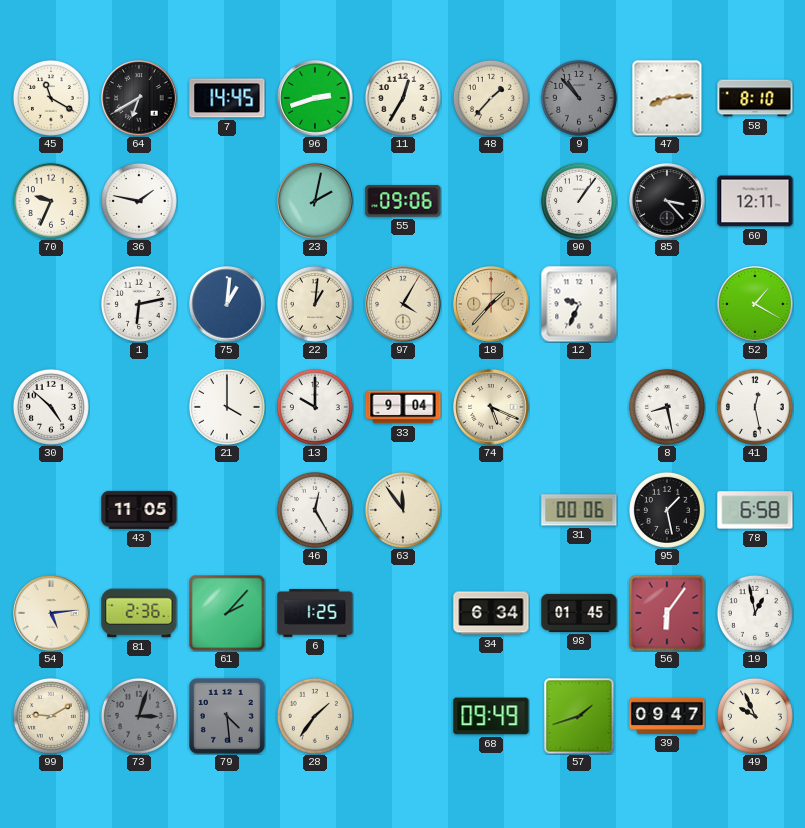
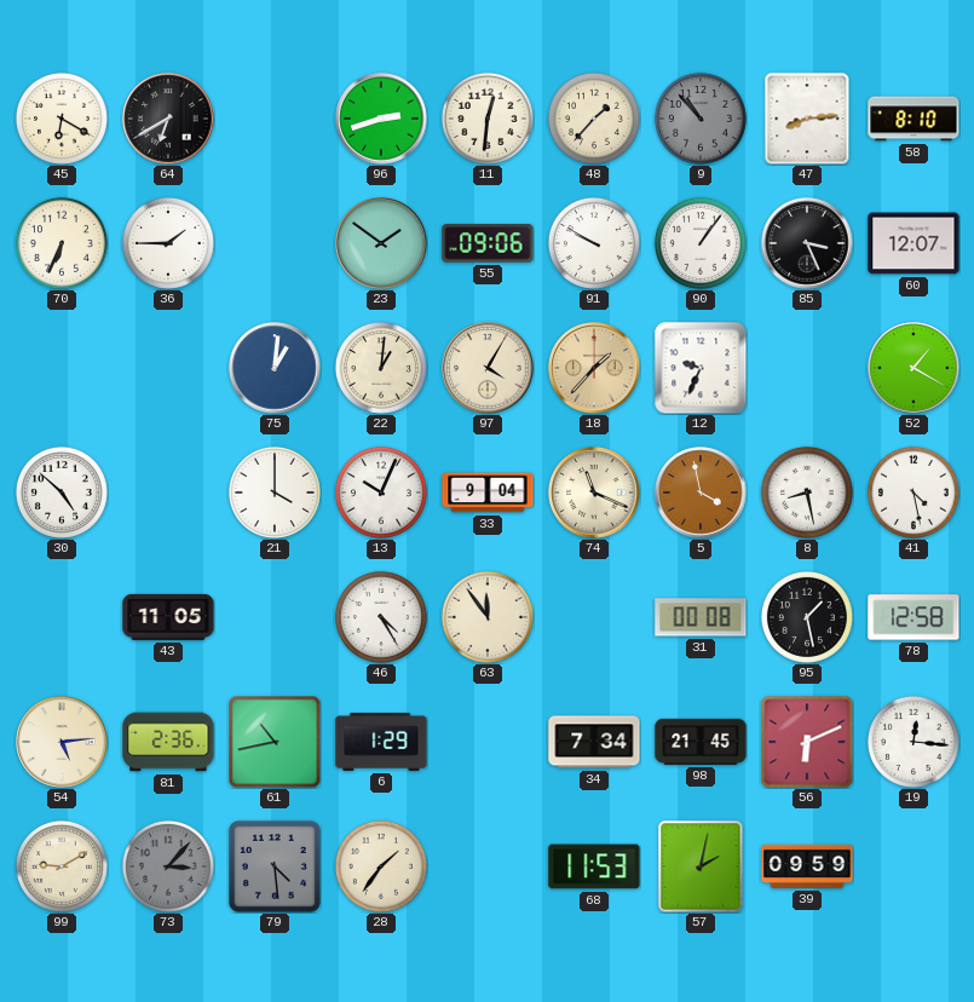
45: 11:20 -> 6:20
7: 14:45 -> none
11: 12:35 -> 12:31
70: 9:34 -> 6:34
36: 1:47 -> 1:45
23: 2:02 -> 1:51
91: none -> 9:50
85: 3:23 -> 3:26
60: 12:11 -> 12:07
1: 6:13 -> none
13: 10:00 -> 10:04
74: 5:19 -> 11:19
5: none -> 3:58
41: 12:28 -> 4:28
46: 12:25 -> 4:25
31: 00:06 -> 00:08
78: 6:58 -> 12:58
61: 2:07 -> 10:43
6: 1:25 -> 1:29
34: 6:34 -> 7:34
98: 01:45 -> 21:45
56: 6:06 -> 6:11
19: 12:58 -> 12:16
73: 3:03 -> 3:07
68: 09:49 -> 11:53
57: 1:42 -> 2:02
39: 09:47 -> 09:59
49: 9:56 -> none
